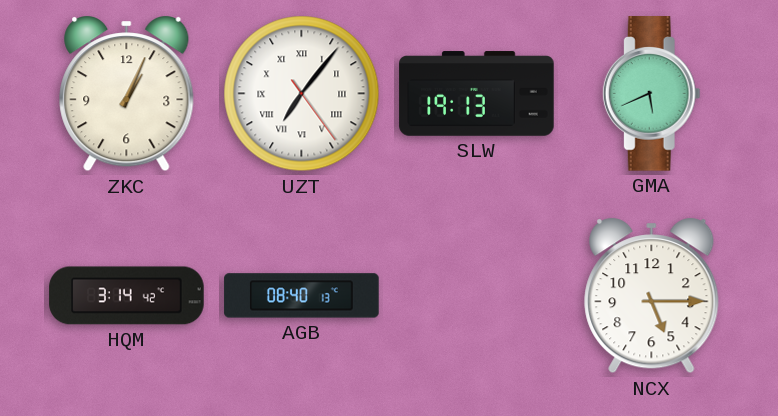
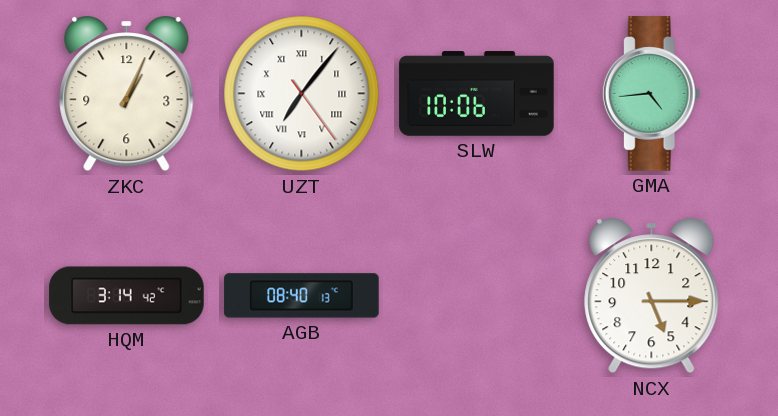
SLW: 19:13 -> 10:06
GMA: 5:41 -> 4:44
